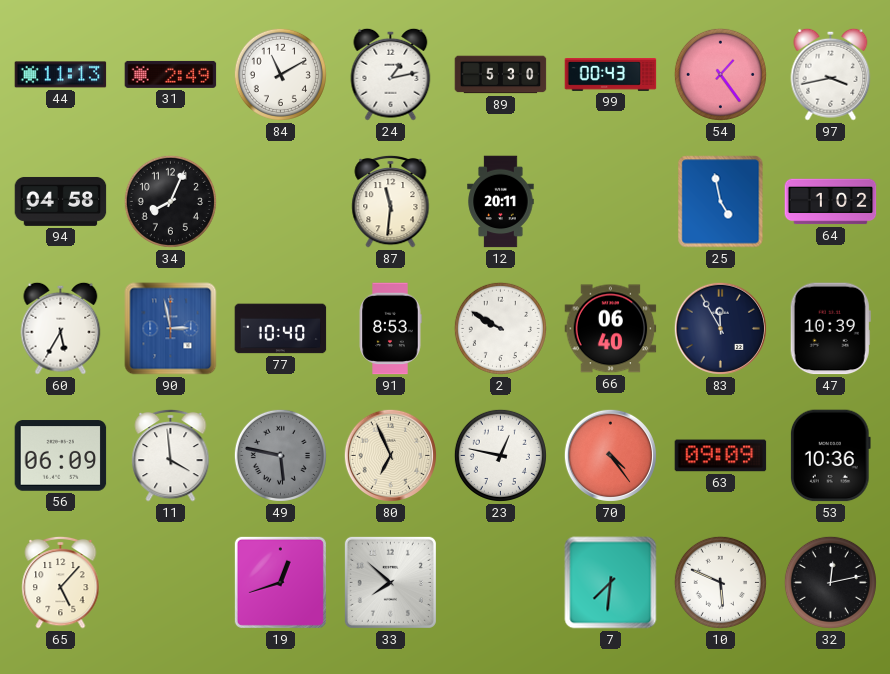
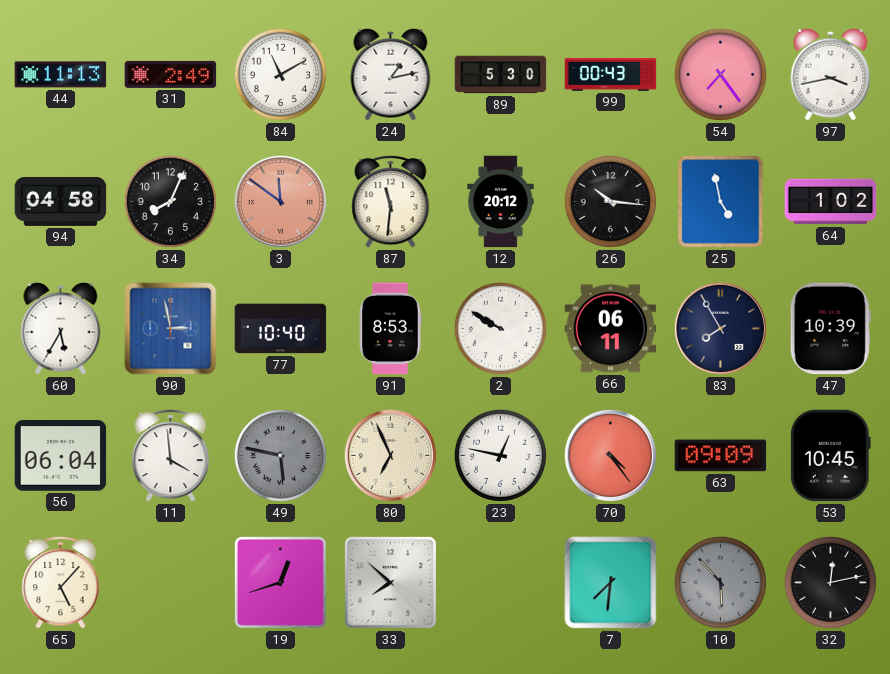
54: 1:24 -> 7:24
3: none -> 11:51
12: 20:11 -> 20:12
26: none -> 10:16
66: 06:40 -> 06:11
83: 11:55 -> 7:55
56: 06:09 -> 06:04
53: 10:36 -> 10:45
10: 5:49 -> 5:53
10 dial: white -> grey
